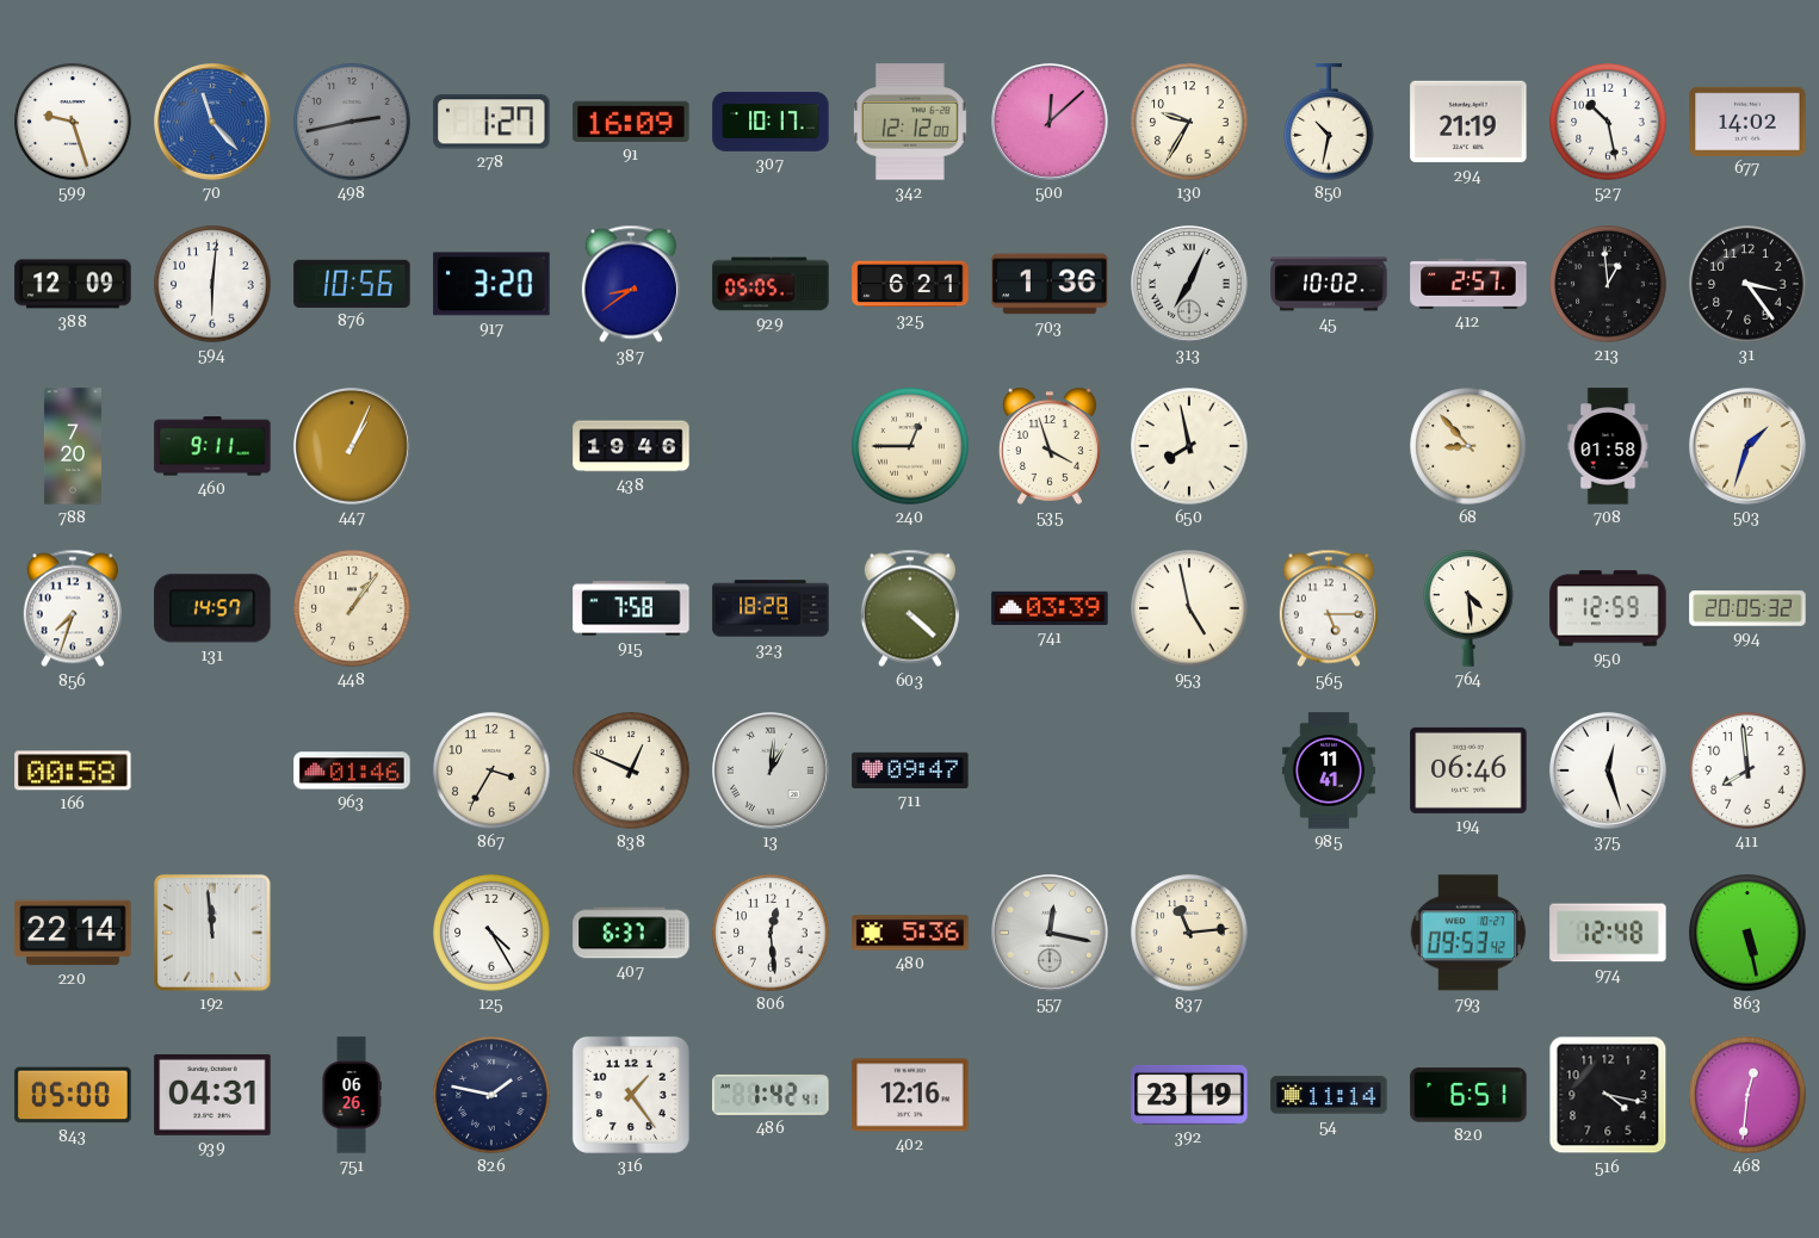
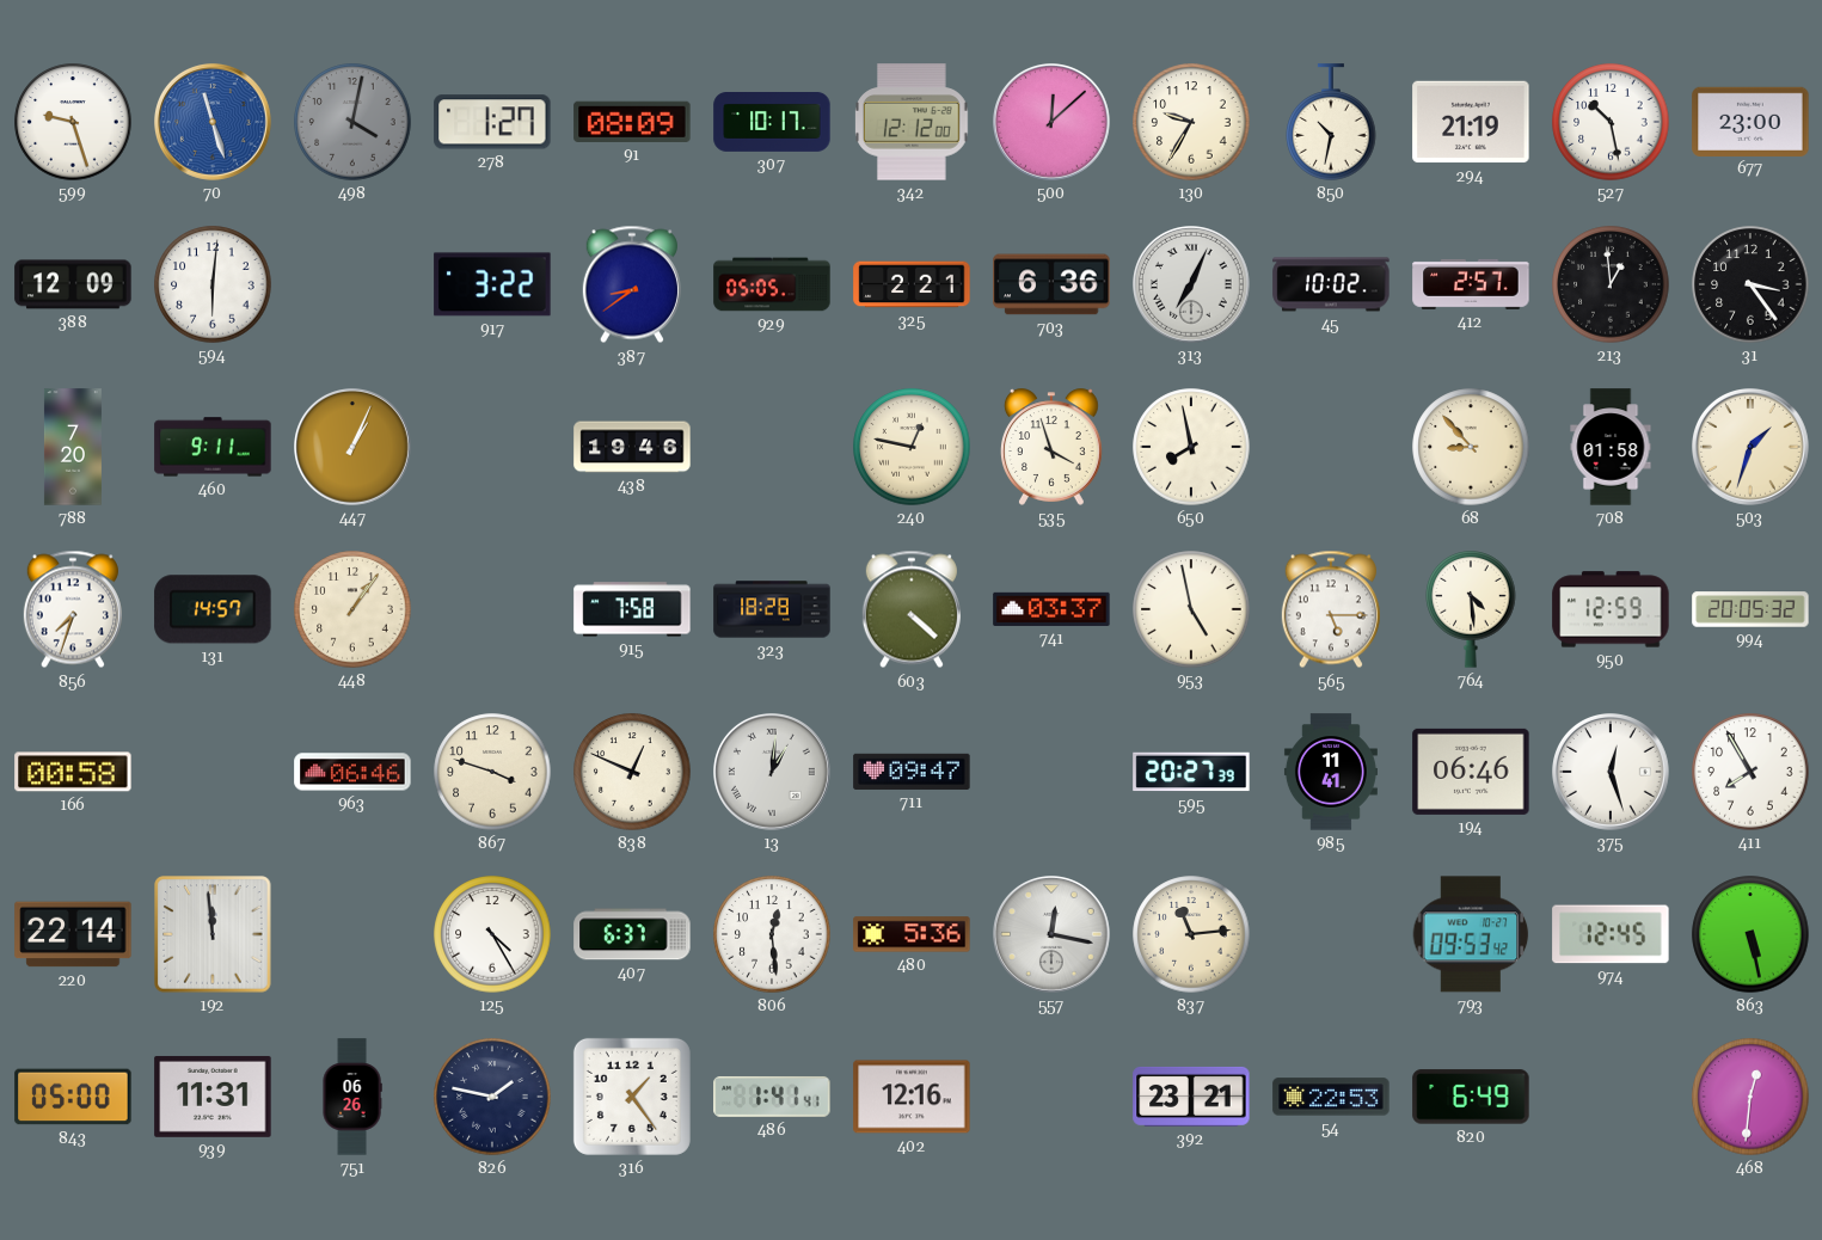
70: 11:23 -> 11:27
498: 2:43 -> 4:02
91: 16:09 -> 08:09
677: 14:02 -> 23:00
876: 10:56 -> none
917: 3:20 -> 3:22
325: 6:21 -> 2:21
703: 1:36 -> 6:36
240: 12:45 -> 12:47
741: 03:39 -> 03:37
963: 01:46 -> 06:46
867: 3:35 -> 3:48
595: none -> 20:27
411: 7:59 -> 7:55
974: 12:48 -> 12:45
939: 04:31 -> 11:31
486: 1:42 -> 1:41
392: 23:19 -> 23:21
54: 11:14 -> 22:53
820: 6:51 -> 6:49
516: 4:17 -> none
